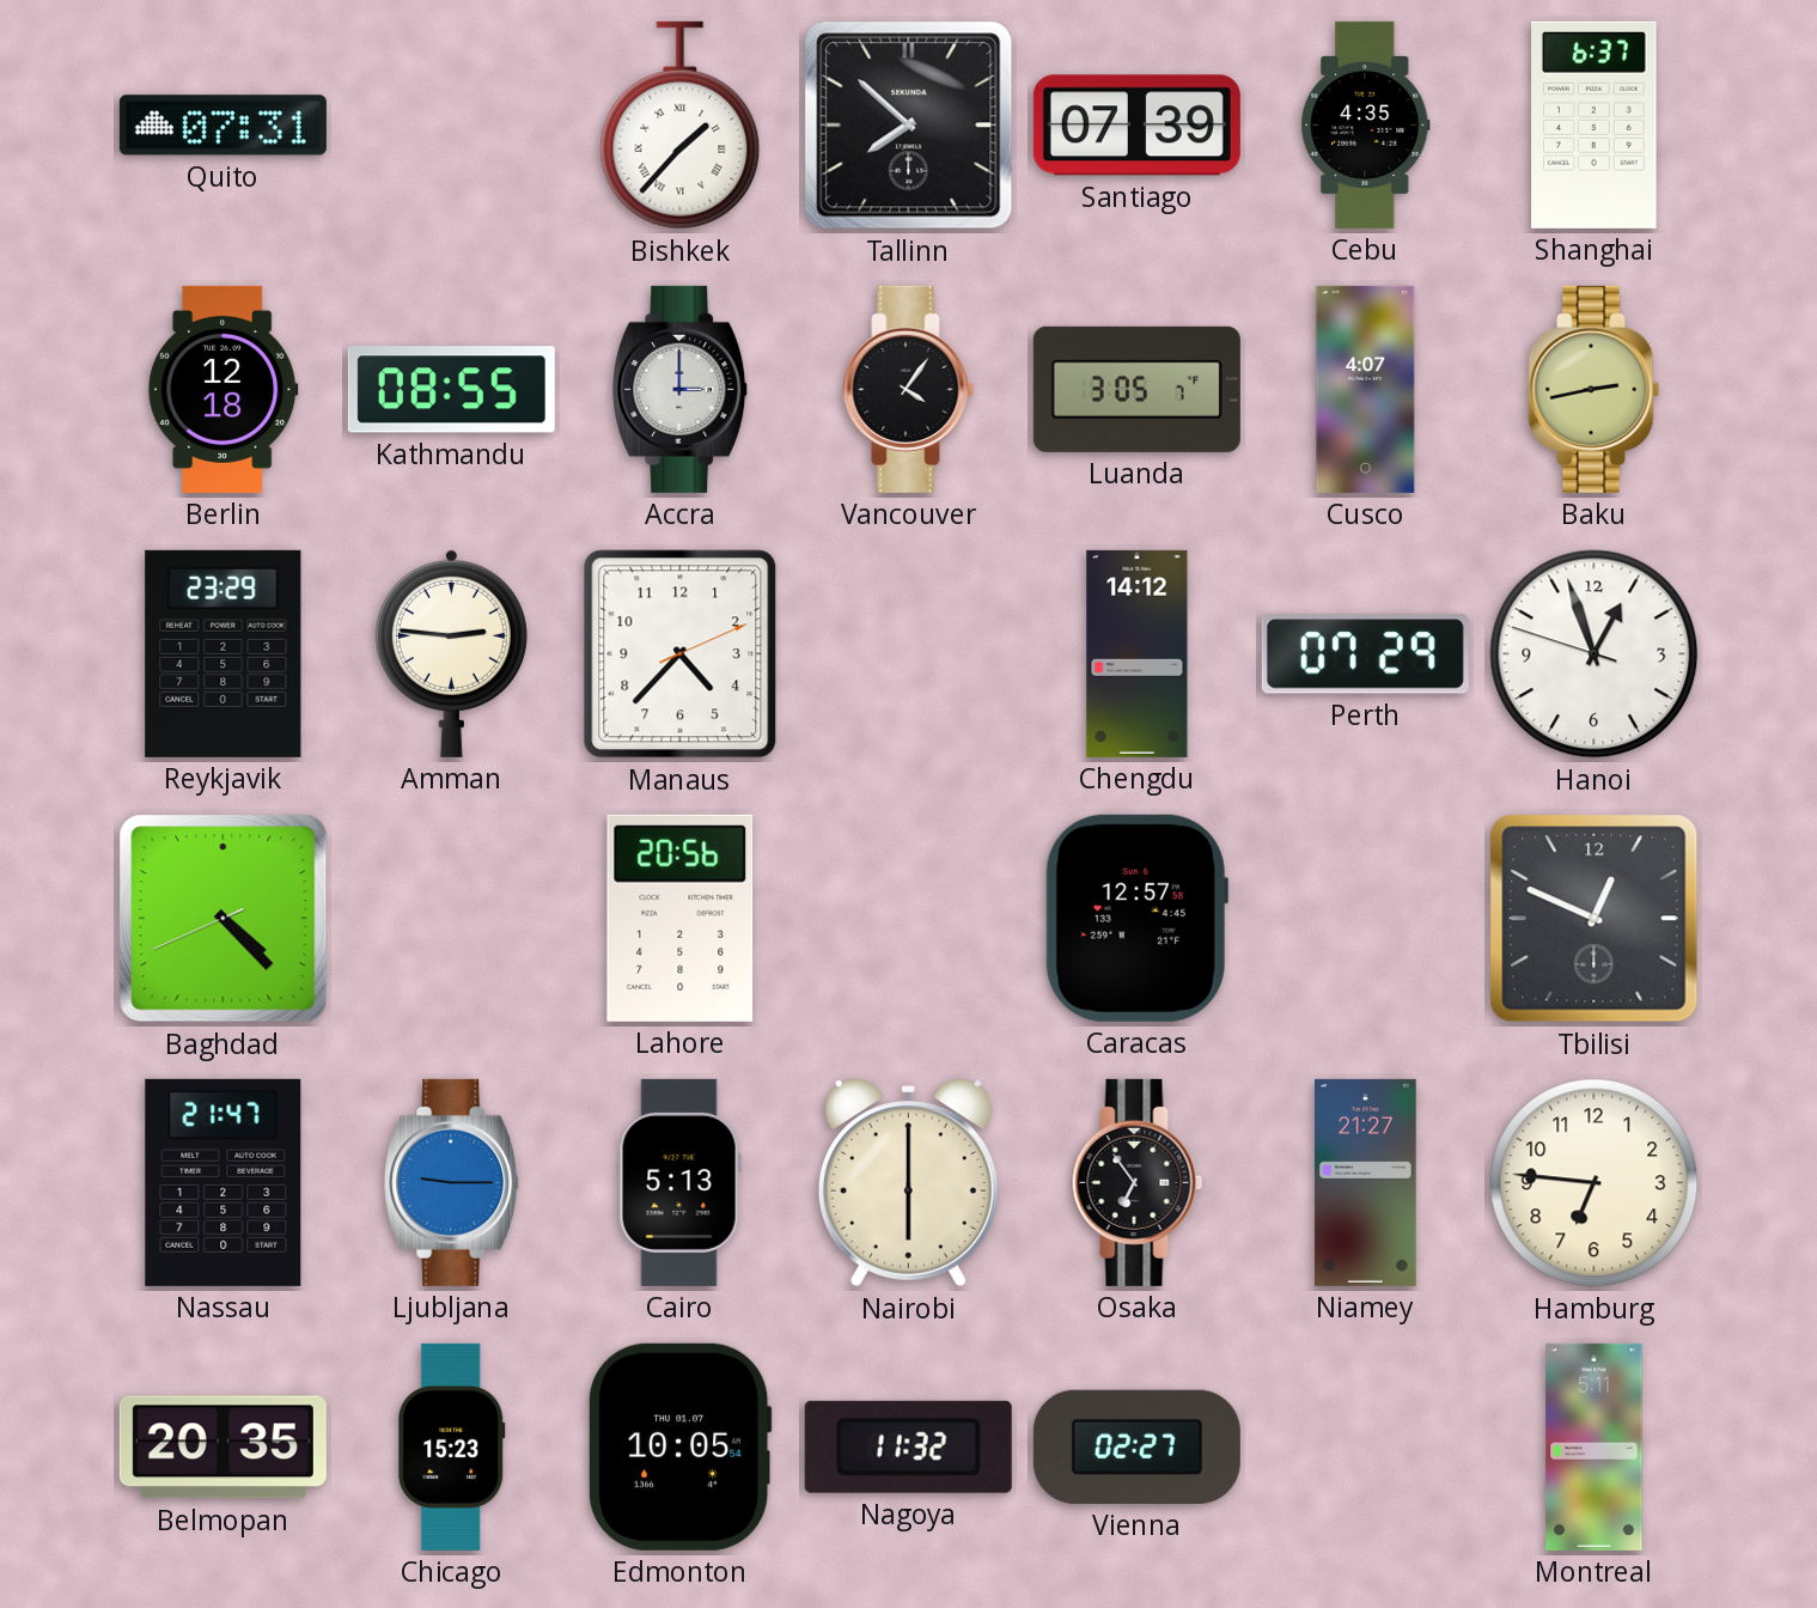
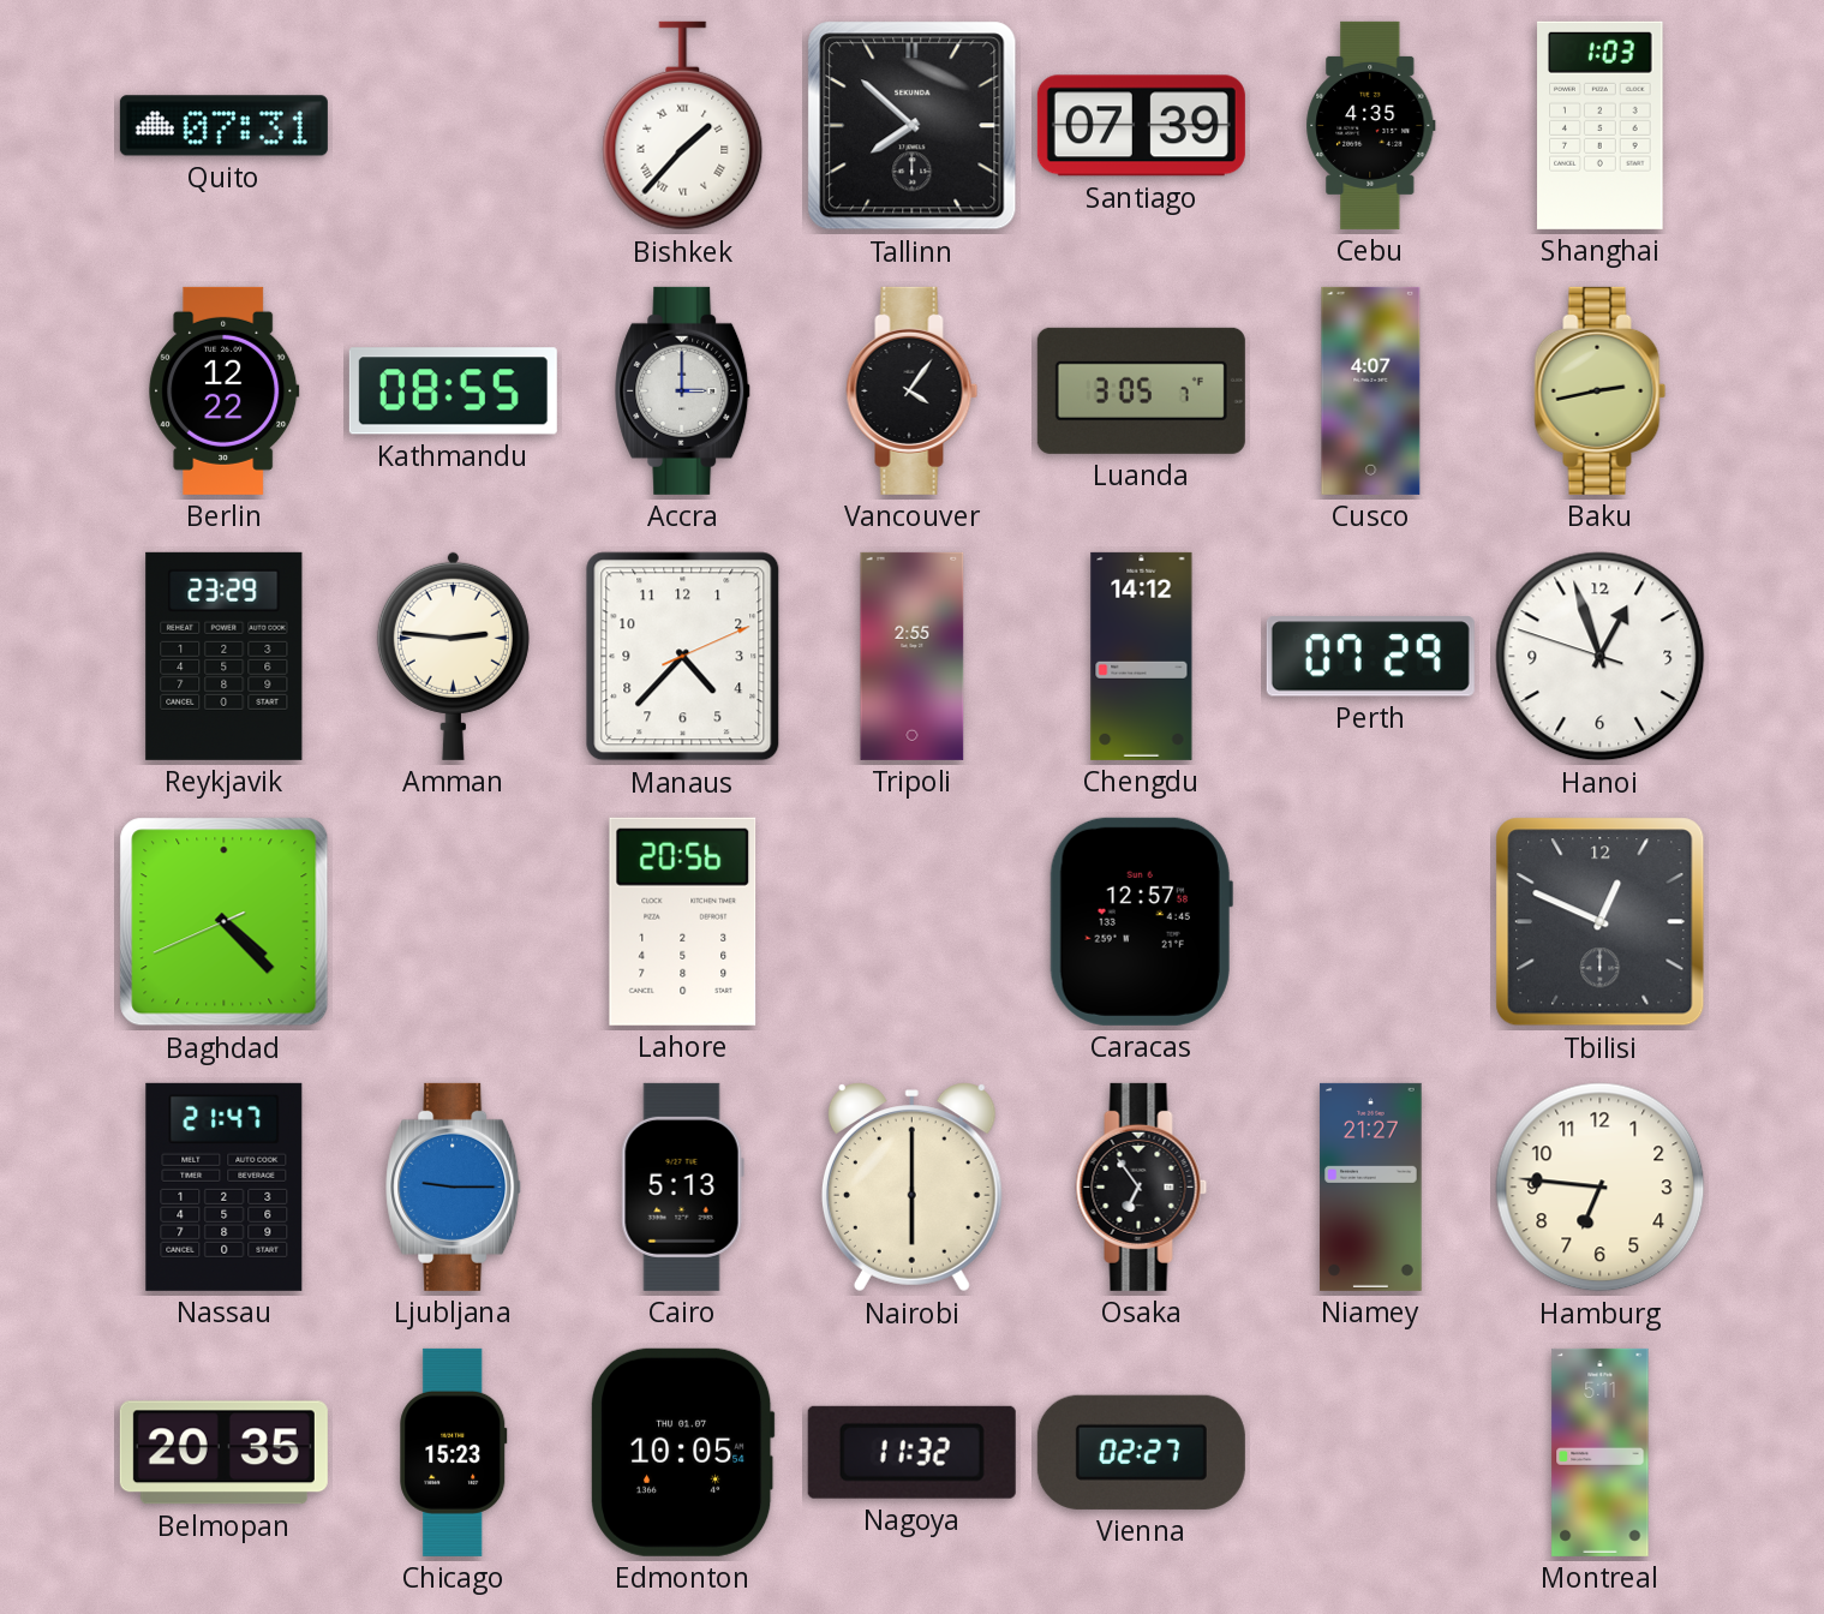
Shanghai: 6:37 -> 1:03
Berlin: 12:18 -> 12:22
Tripoli: none -> 2:55
